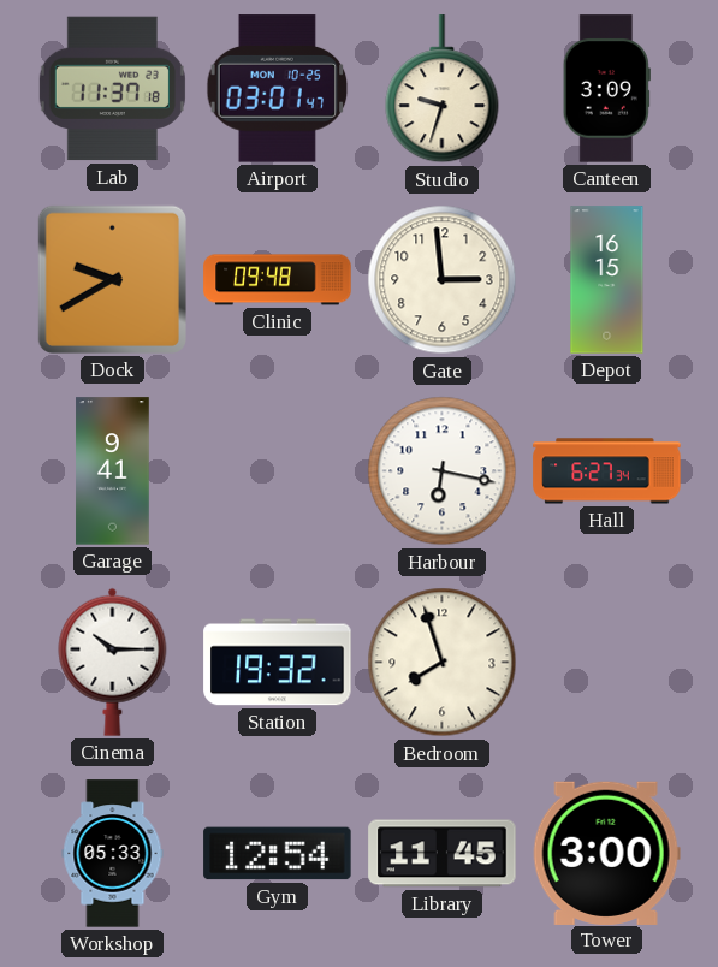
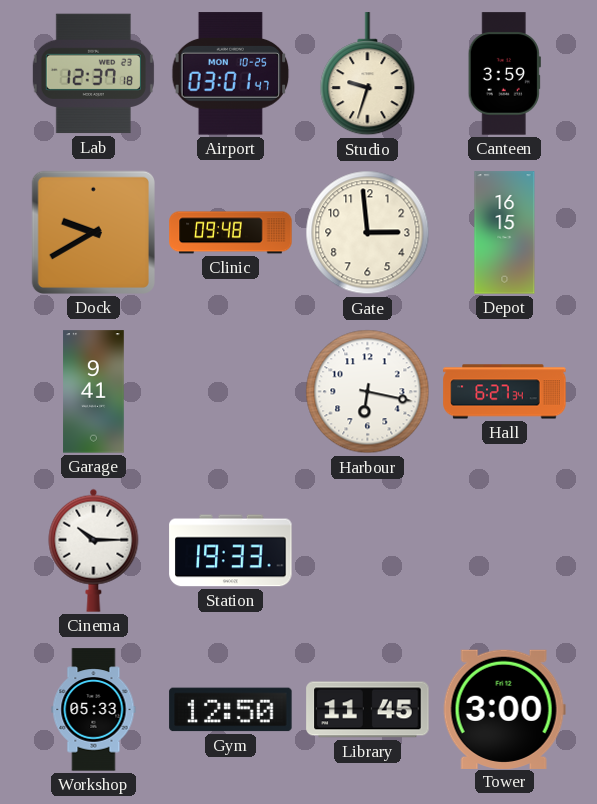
Lab: 11:37 -> 12:37
Canteen: 3:09 -> 3:59
Station: 19:32 -> 19:33
Bedroom: 7:57 -> none
Gym: 12:54 -> 12:50
